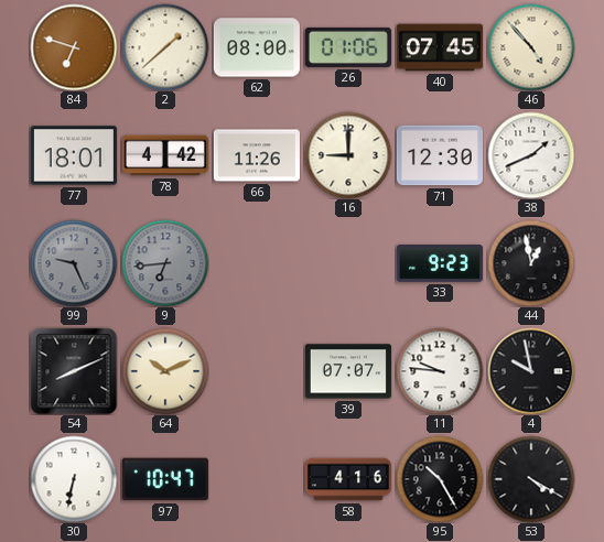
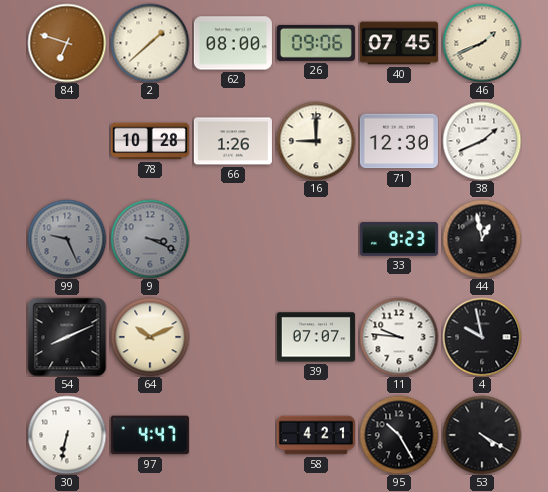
26: 01:06 -> 09:06
46: 4:53 -> 1:41
77: 18:01 -> none
78: 4:42 -> 10:28
66: 11:26 -> 1:26
9: 6:44 -> 3:19
97: 10:47 -> 4:47
58: 4:16 -> 4:21
